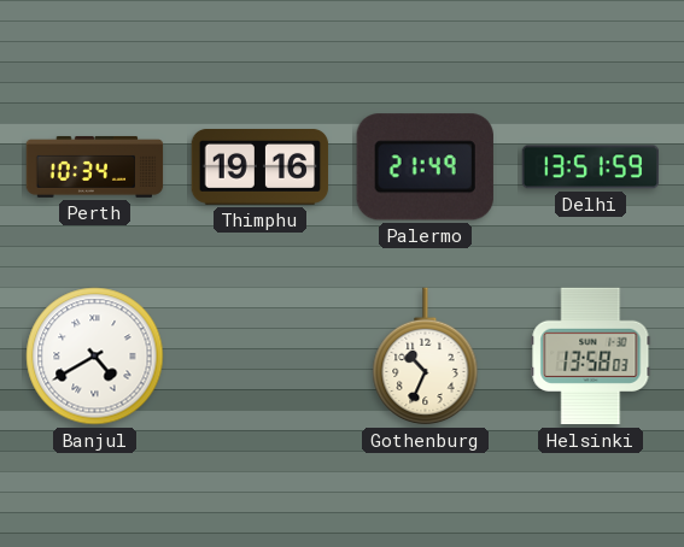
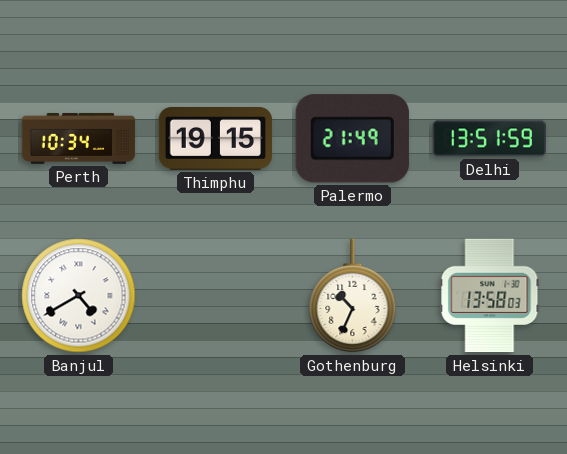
Thimphu: 19:16 -> 19:15
